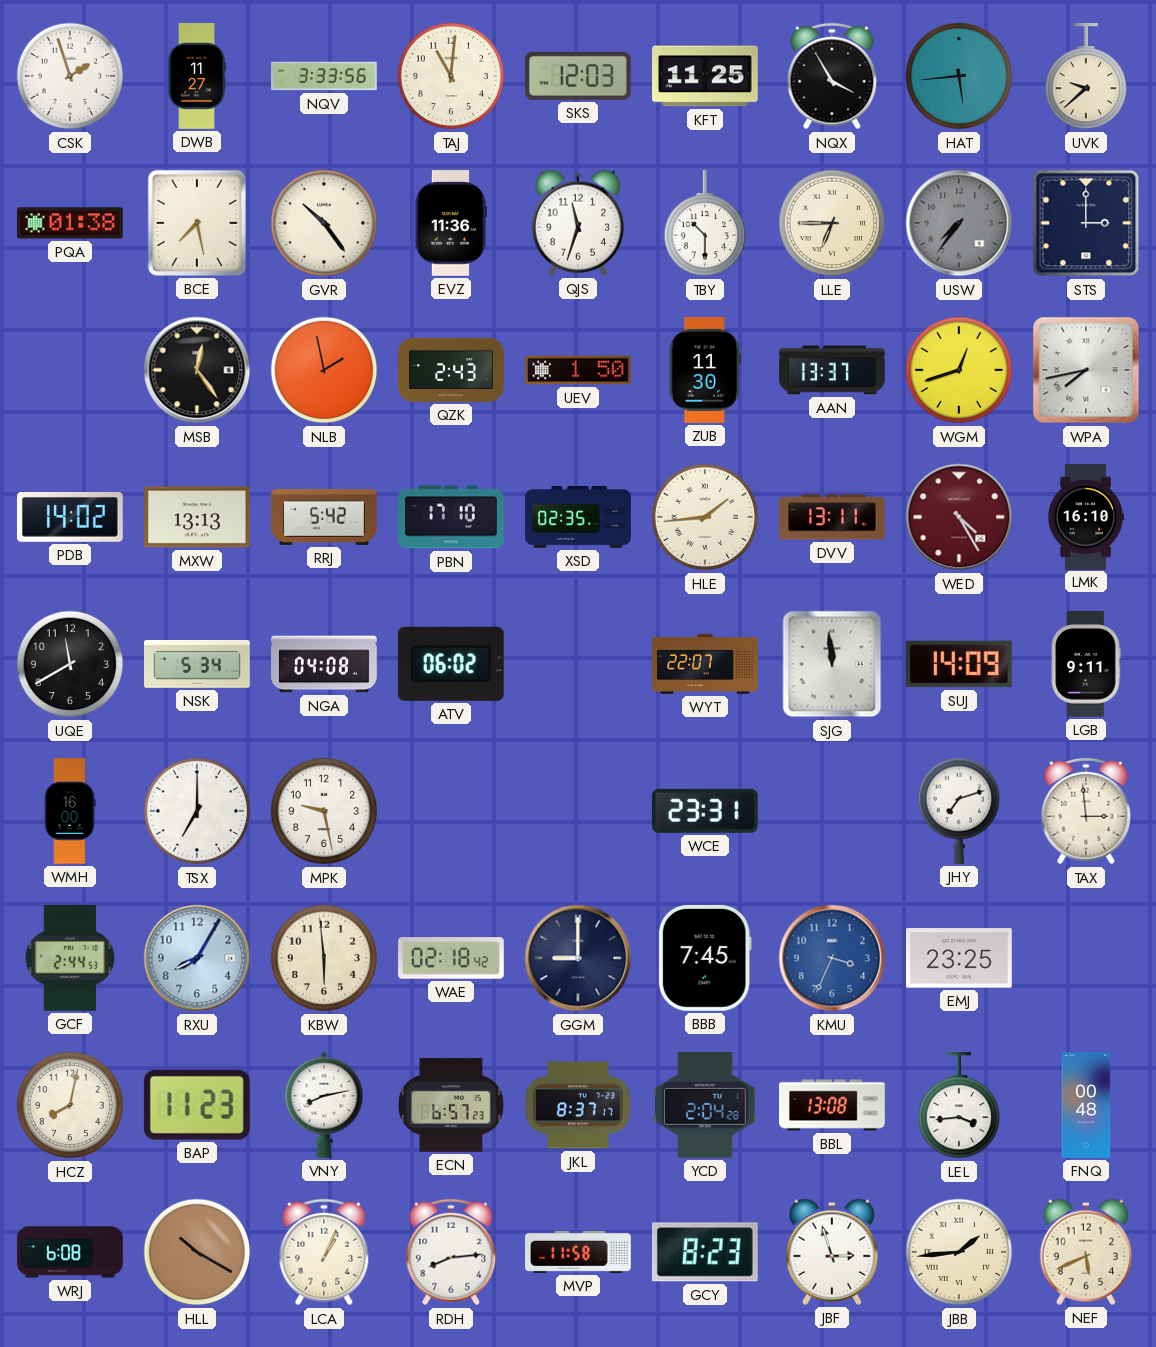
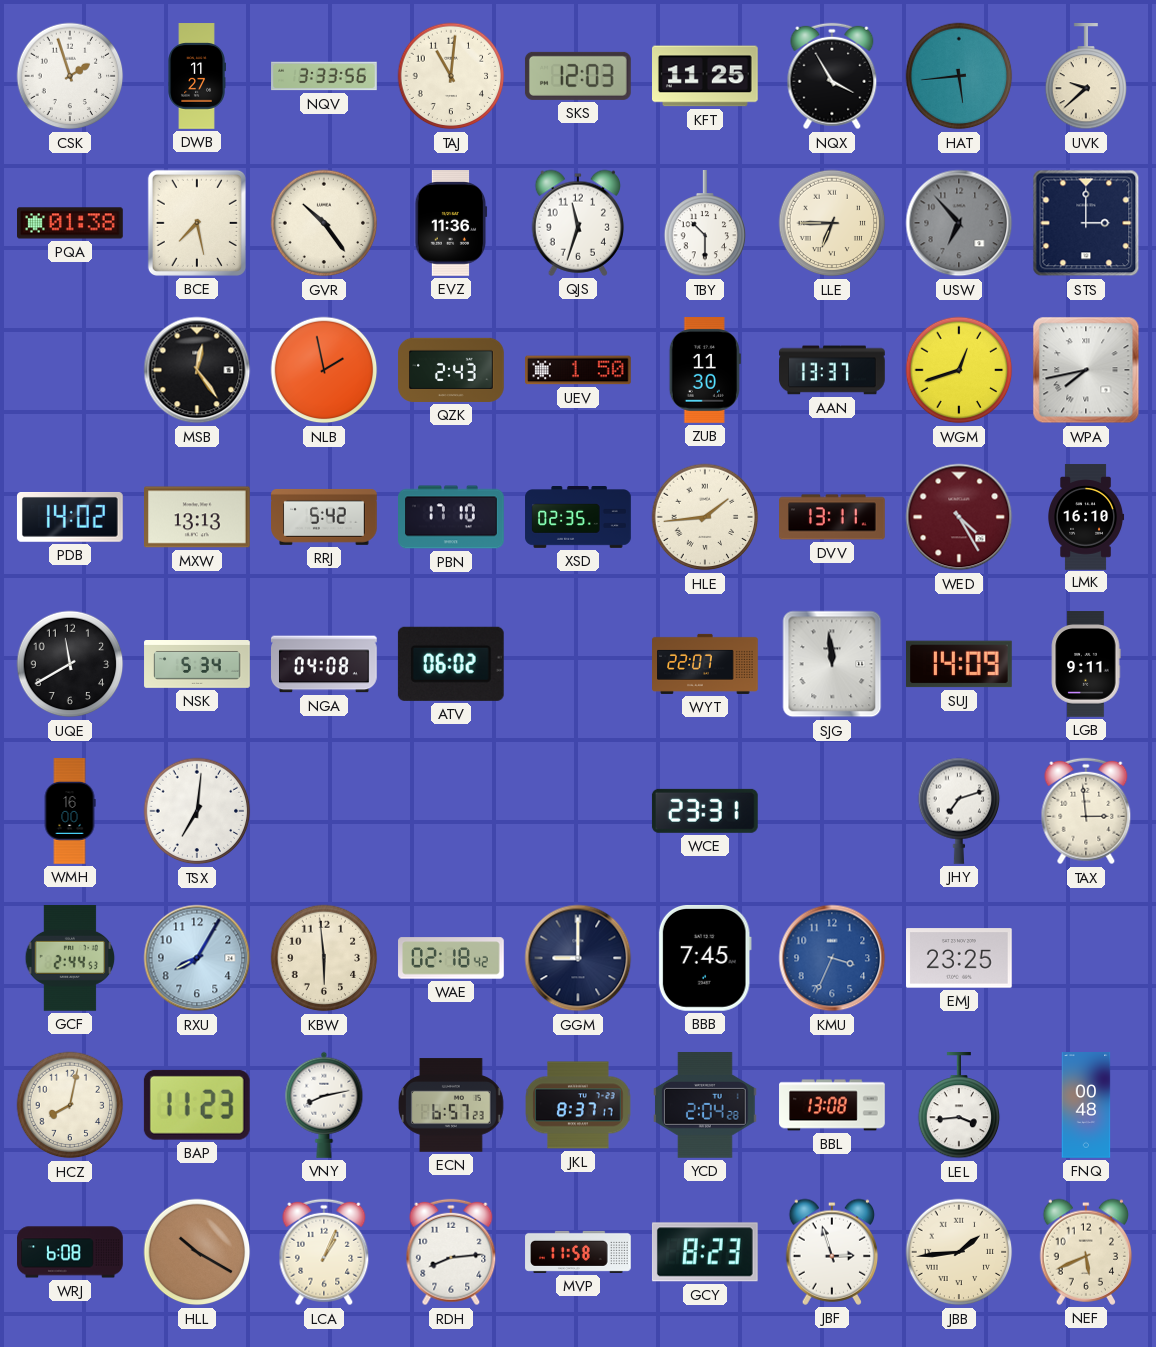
USW: 7:36 -> 6:53
TSX: 7:00 -> 7:01
MPK: 9:28 -> none
